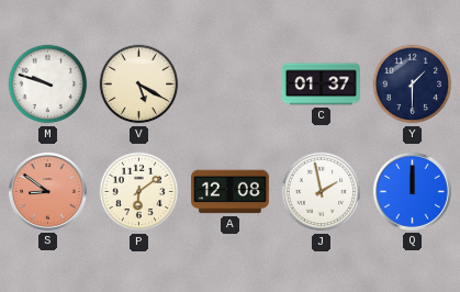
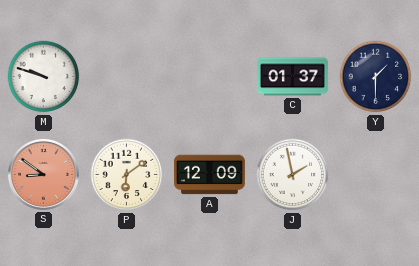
V: 5:20 -> none
A: 12:08 -> 12:09
Q: 12:00 -> none
